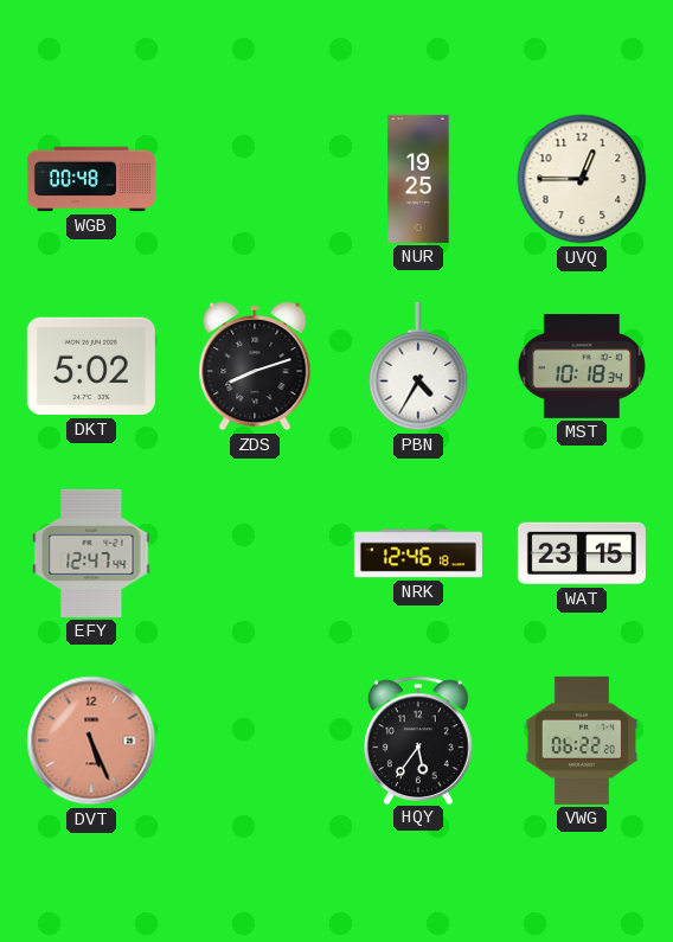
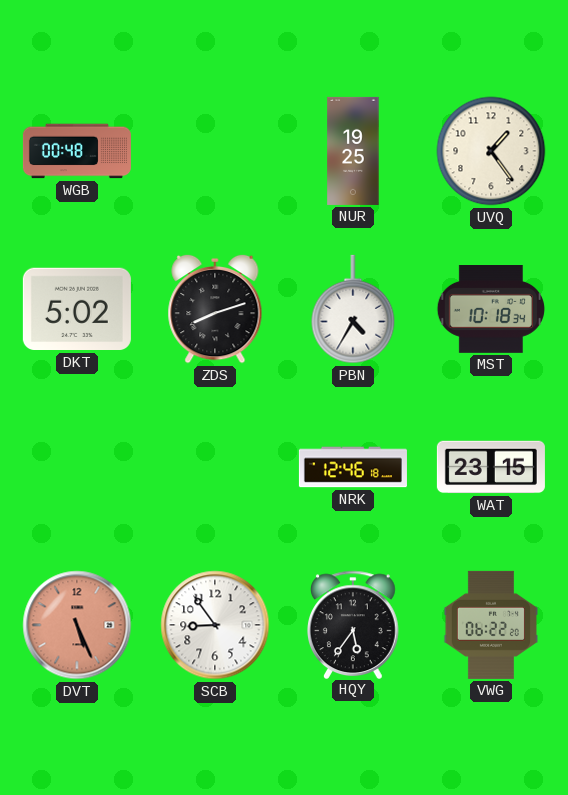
UVQ: 12:45 -> 1:24
EFY: 12:47 -> none
SCB: none -> 8:54
